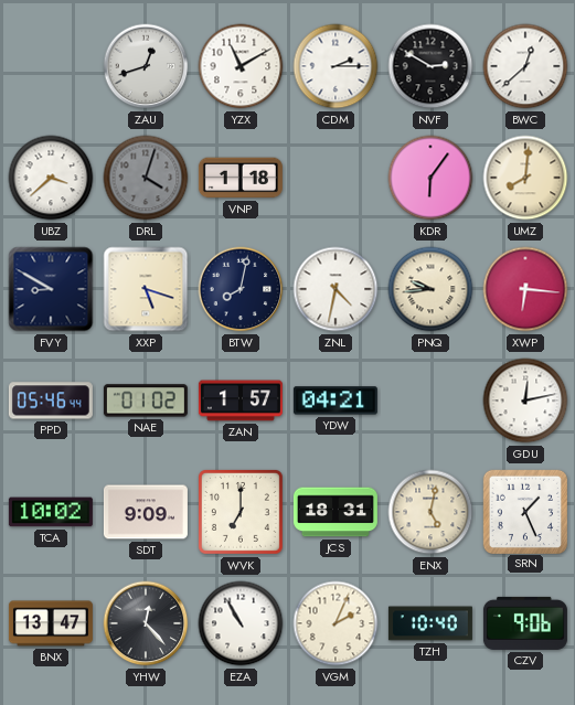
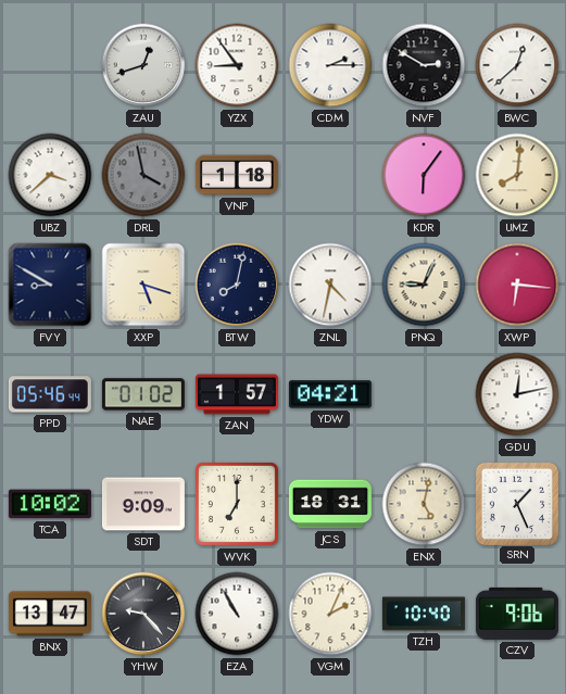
YZX: 11:10 -> 8:54
DRL: 4:03 -> 3:58
PNQ: 9:44 -> 9:04
YHW: 12:23 -> 9:23
